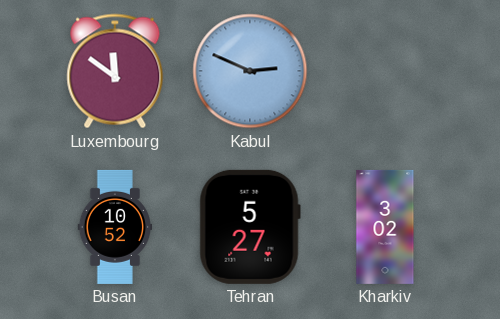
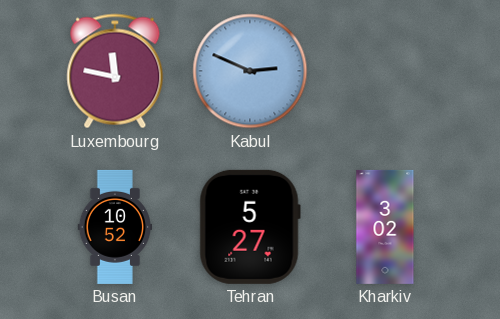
Luxembourg: 11:51 -> 11:47
